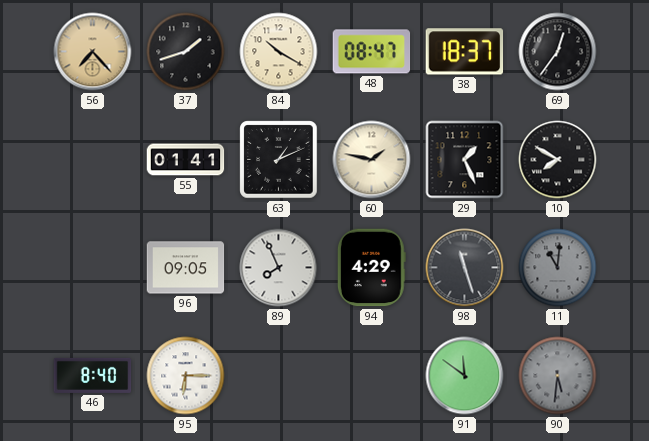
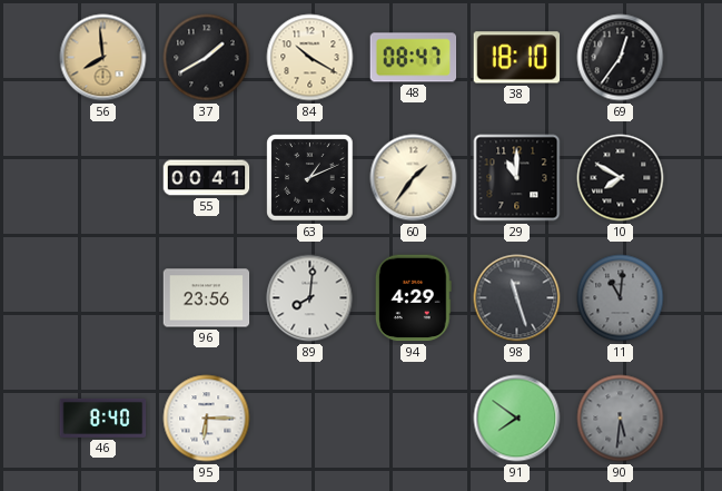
56: 7:23 -> 7:59
37: 1:42 -> 1:40
38: 18:37 -> 18:10
55: 01:41 -> 00:41
60: 1:47 -> 1:36
29: 1:26 -> 11:00
96: 09:05 -> 23:56
89: 7:56 -> 8:01
91: 11:51 -> 7:51
